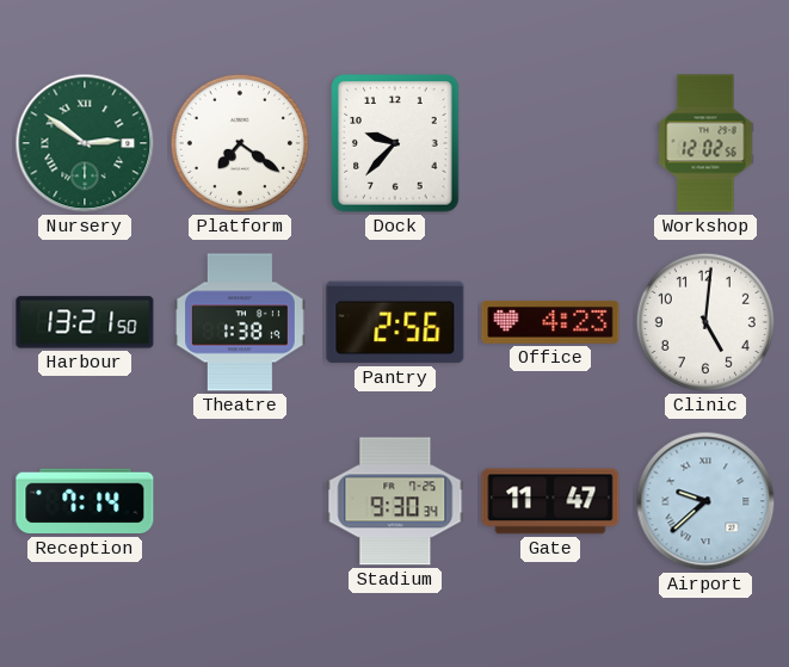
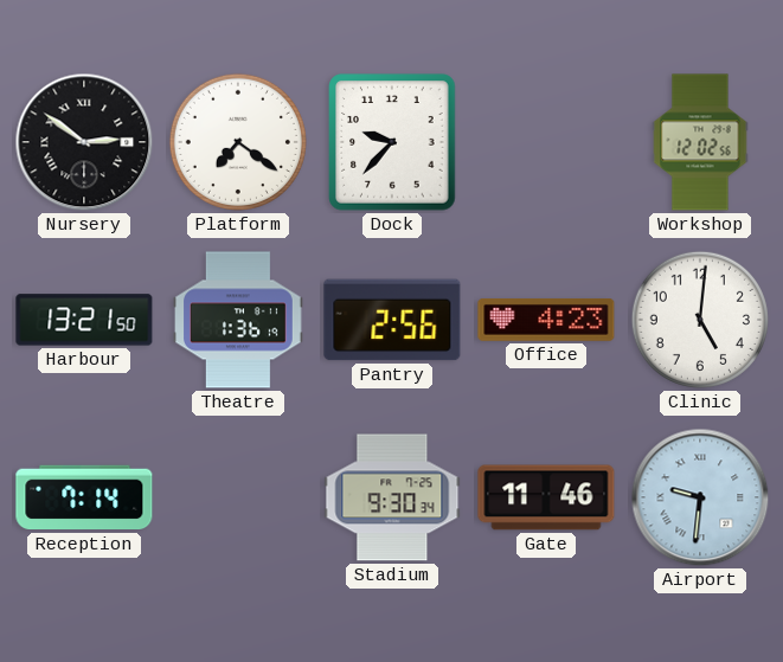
Nursery dial: green -> black
Theatre: 1:38 -> 1:36
Gate: 11:47 -> 11:46
Airport: 9:38 -> 9:31
